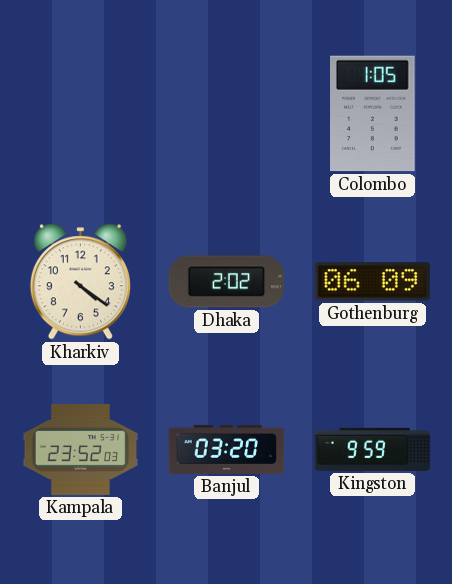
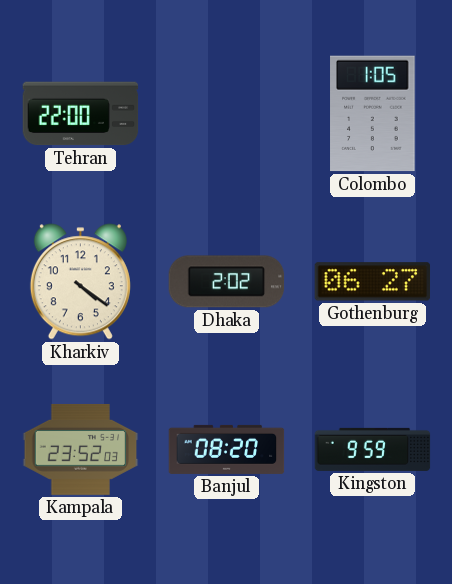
Tehran: none -> 22:00
Gothenburg: 06:09 -> 06:27
Banjul: 03:20 -> 08:20
